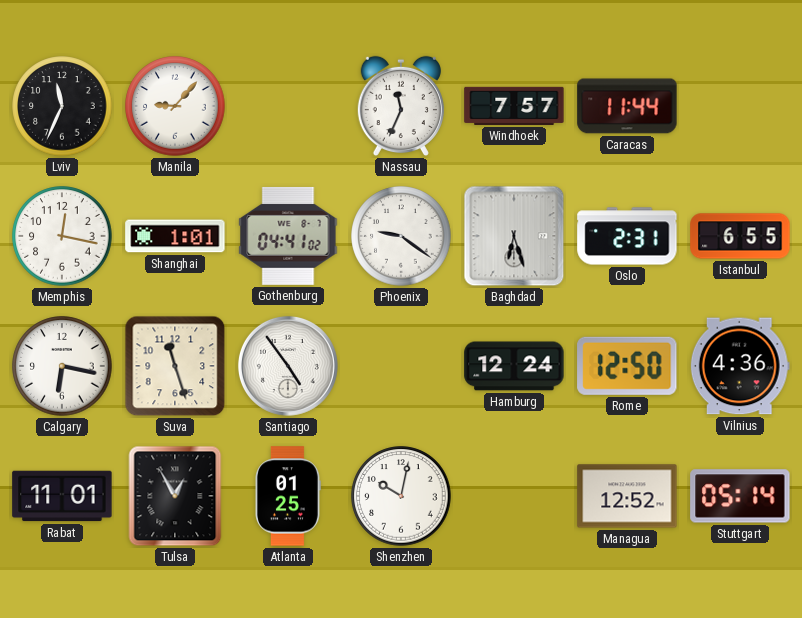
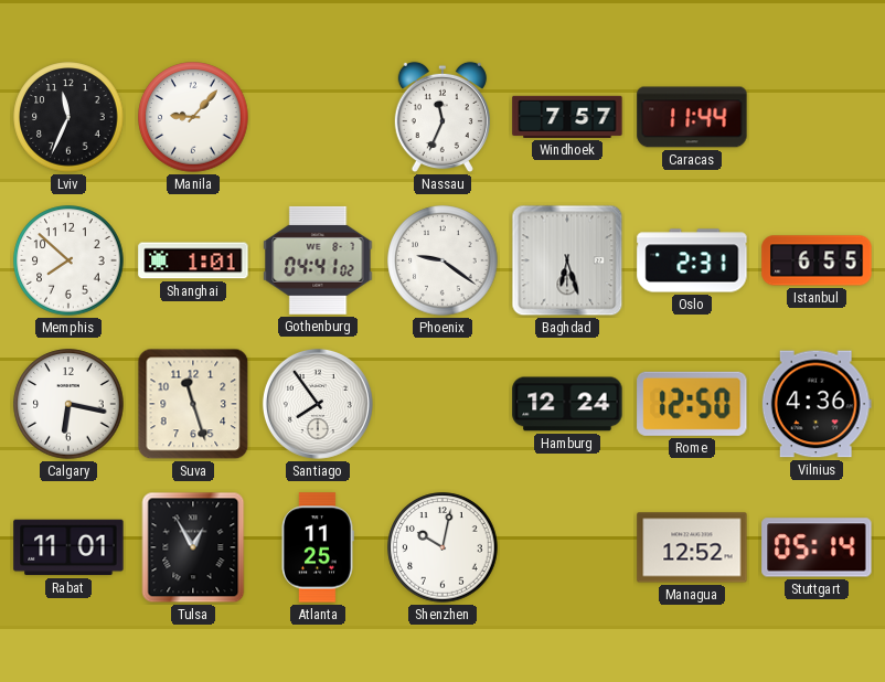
Memphis: 12:17 -> 7:52
Santiago: 4:54 -> 7:54
Atlanta: 01:25 -> 11:25
